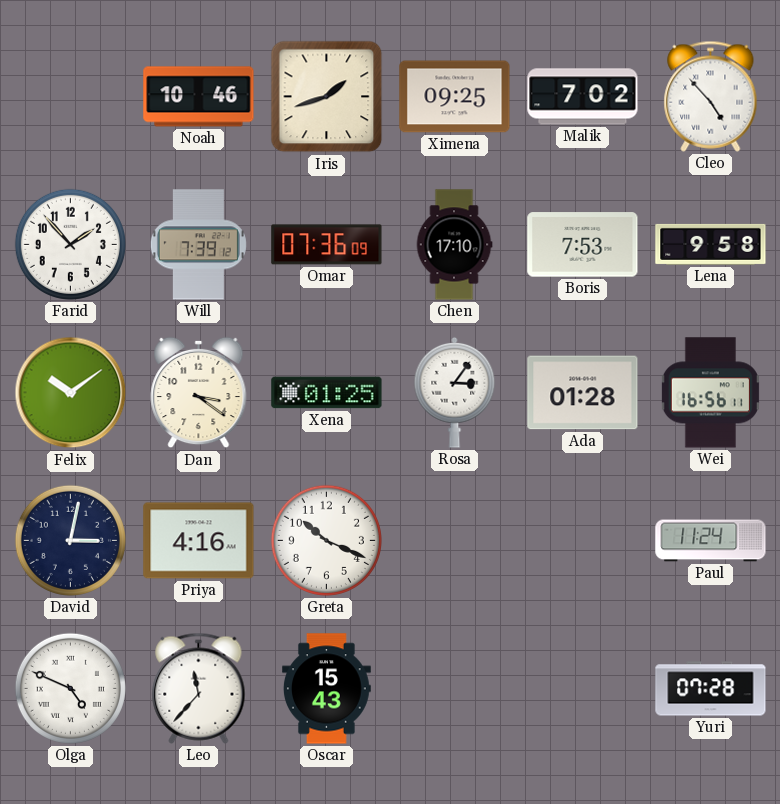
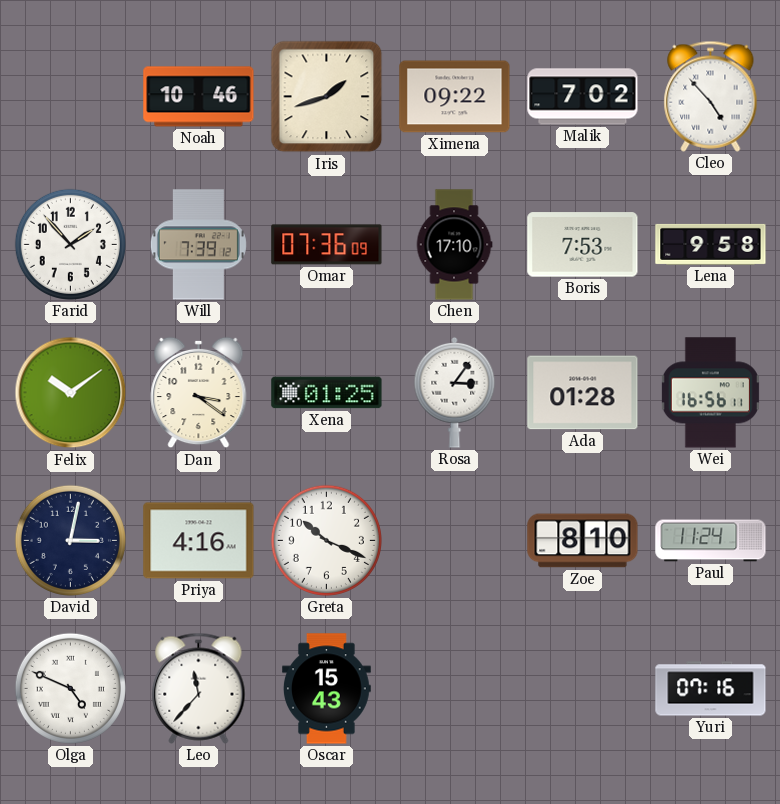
Ximena: 09:25 -> 09:22
Zoe: none -> 8:10
Yuri: 07:28 -> 07:16
